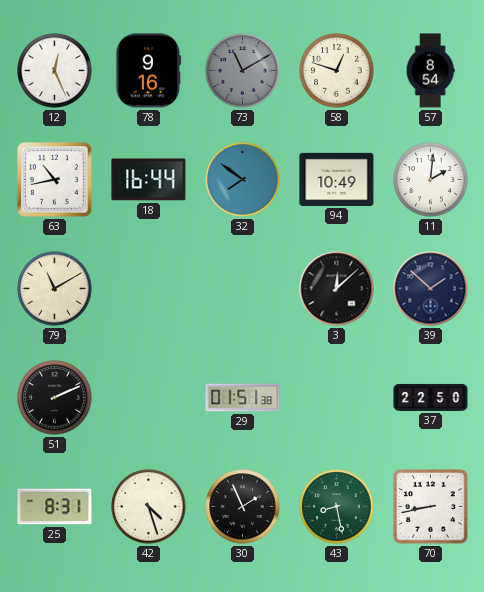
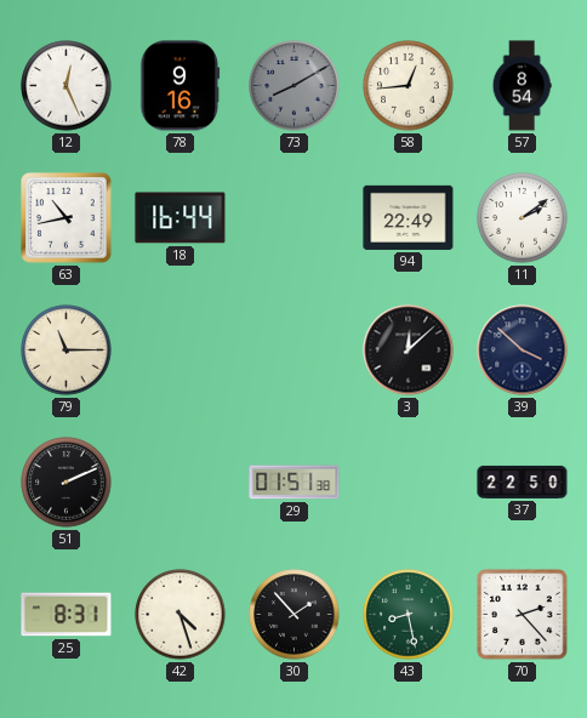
73: 11:10 -> 8:10
58: 12:48 -> 12:44
32: 7:51 -> none
94: 10:49 -> 22:49
11: 2:01 -> 2:09
79: 11:10 -> 11:15
39: 1:52 -> 3:52
30: 1:56 -> 1:53
70: 8:43 -> 2:23
